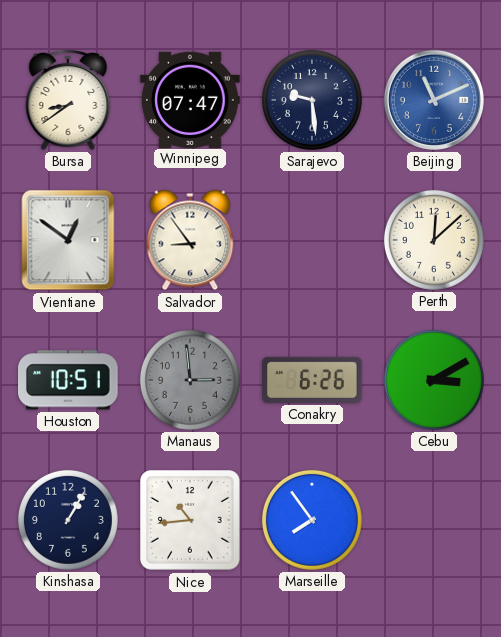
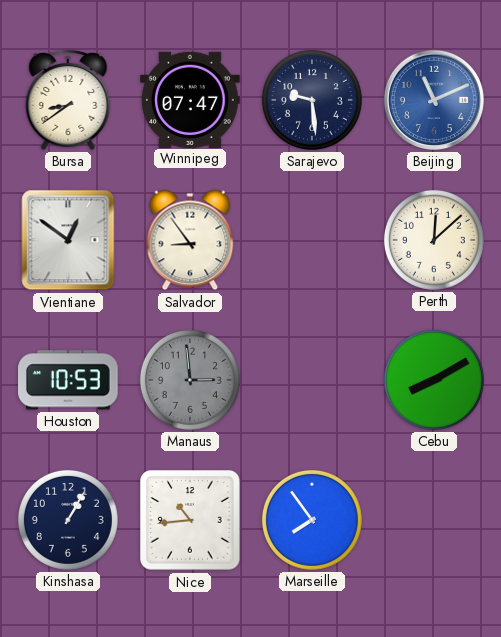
Houston: 10:51 -> 10:53
Conakry: 6:26 -> none
Cebu: 3:10 -> 8:10
